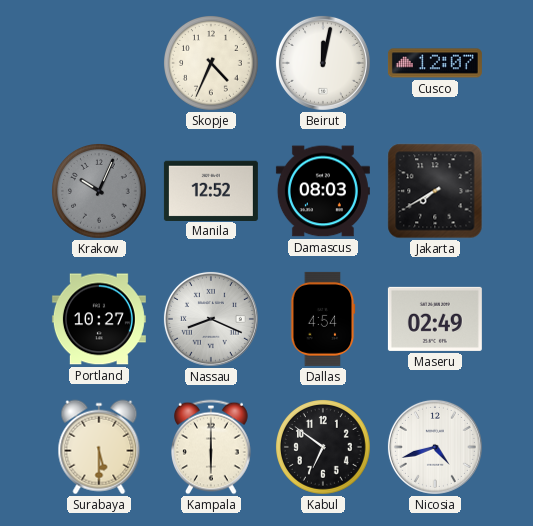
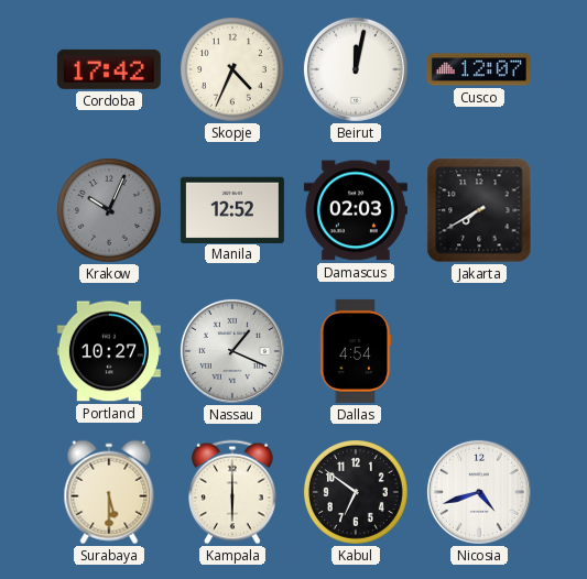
Cordoba: none -> 17:42
Damascus: 08:03 -> 02:03
Nassau: 8:19 -> 1:19
Maseru: 02:49 -> none
